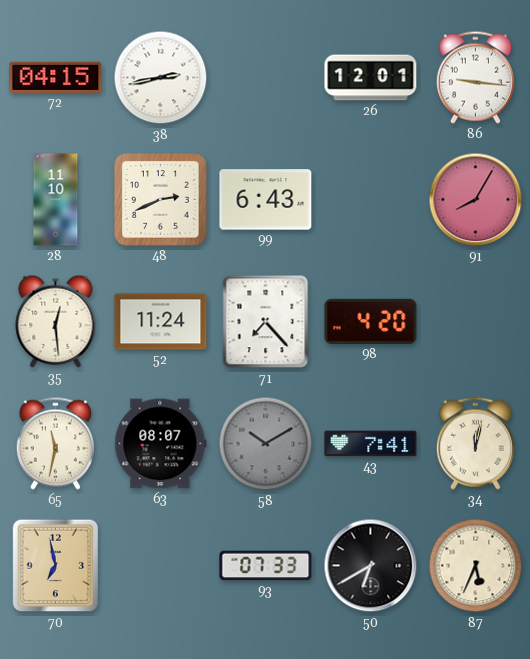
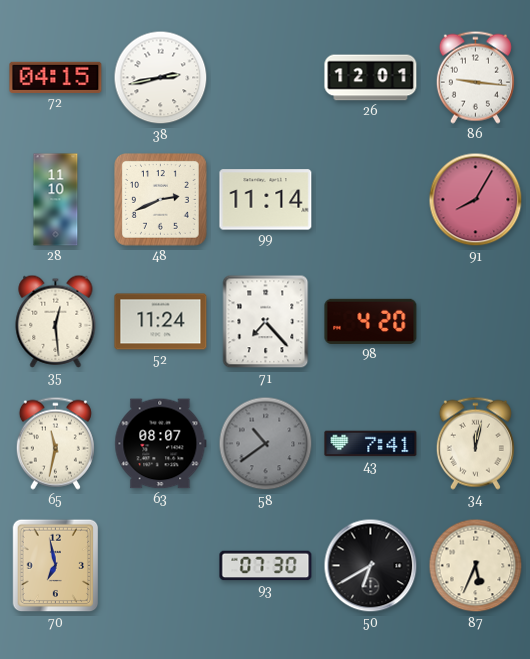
99: 6:43 -> 11:14
58: 10:10 -> 10:39
93: 07:33 -> 07:30
